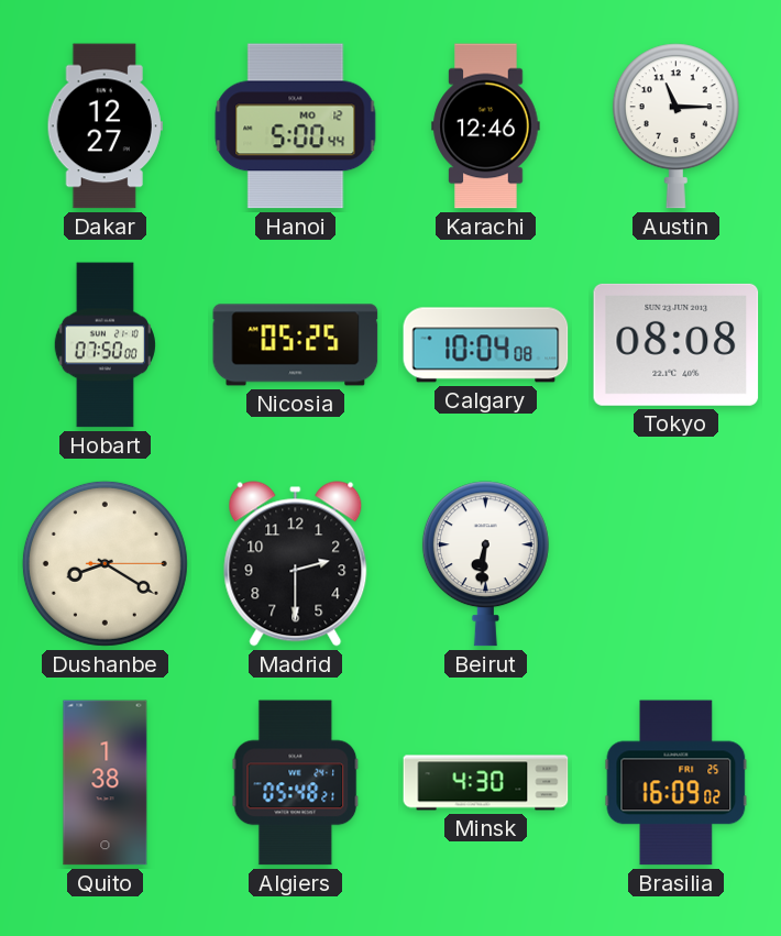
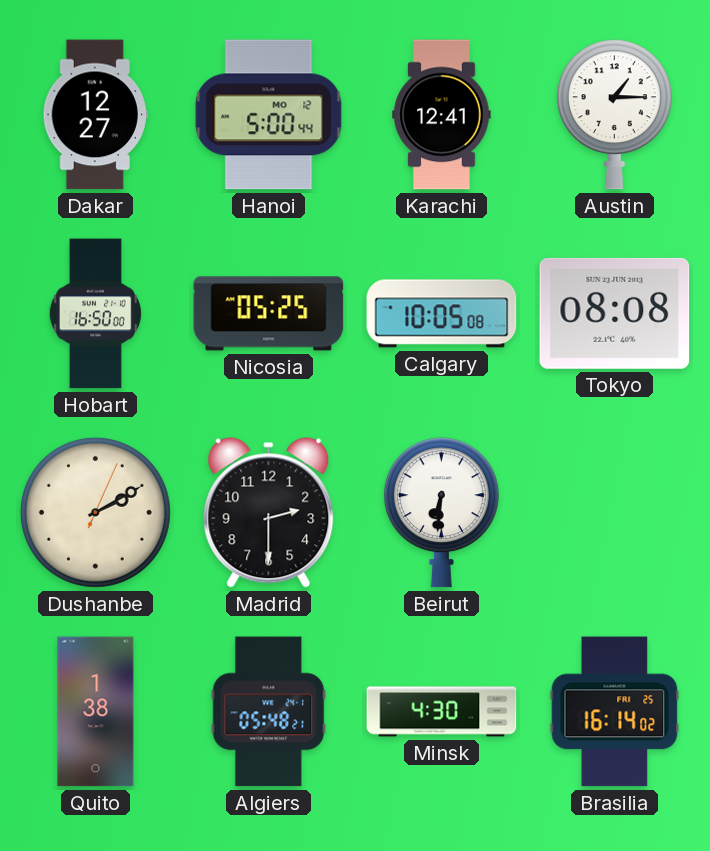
Karachi: 12:46 -> 12:41
Austin: 11:15 -> 1:15
Hobart: 07:50 -> 16:50
Calgary: 10:04 -> 10:05
Dushanbe: 8:20 -> 2:10
Brasilia: 16:09 -> 16:14
